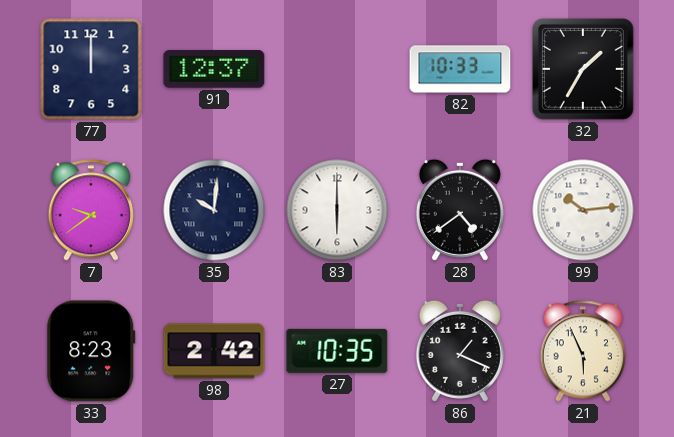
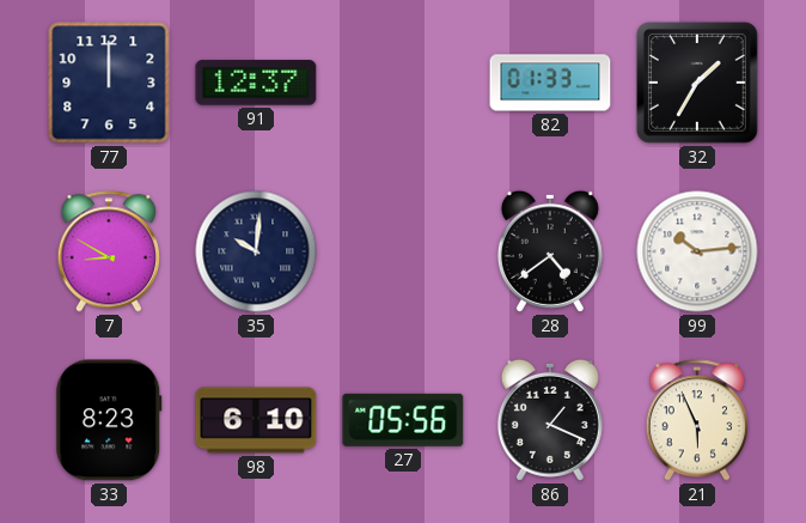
82: 10:33 -> 01:33
7: 9:39 -> 8:50
83: 6:00 -> none
98: 2:42 -> 6:10
27: 10:35 -> 05:56
